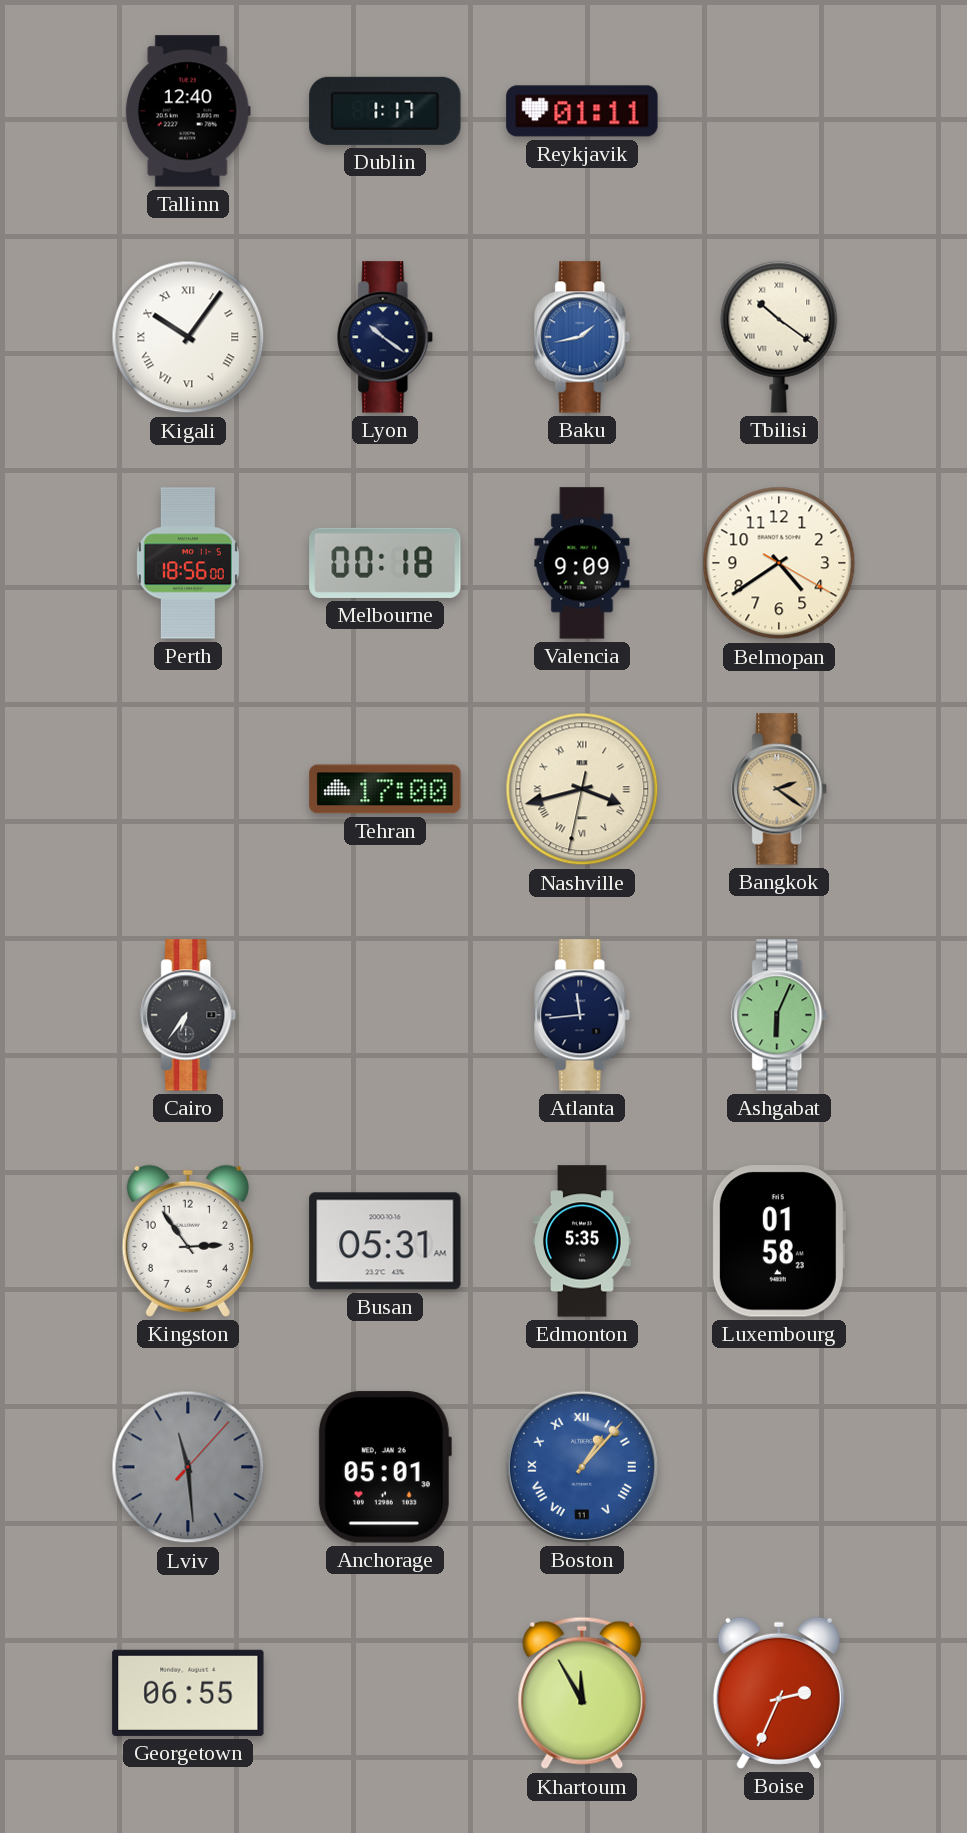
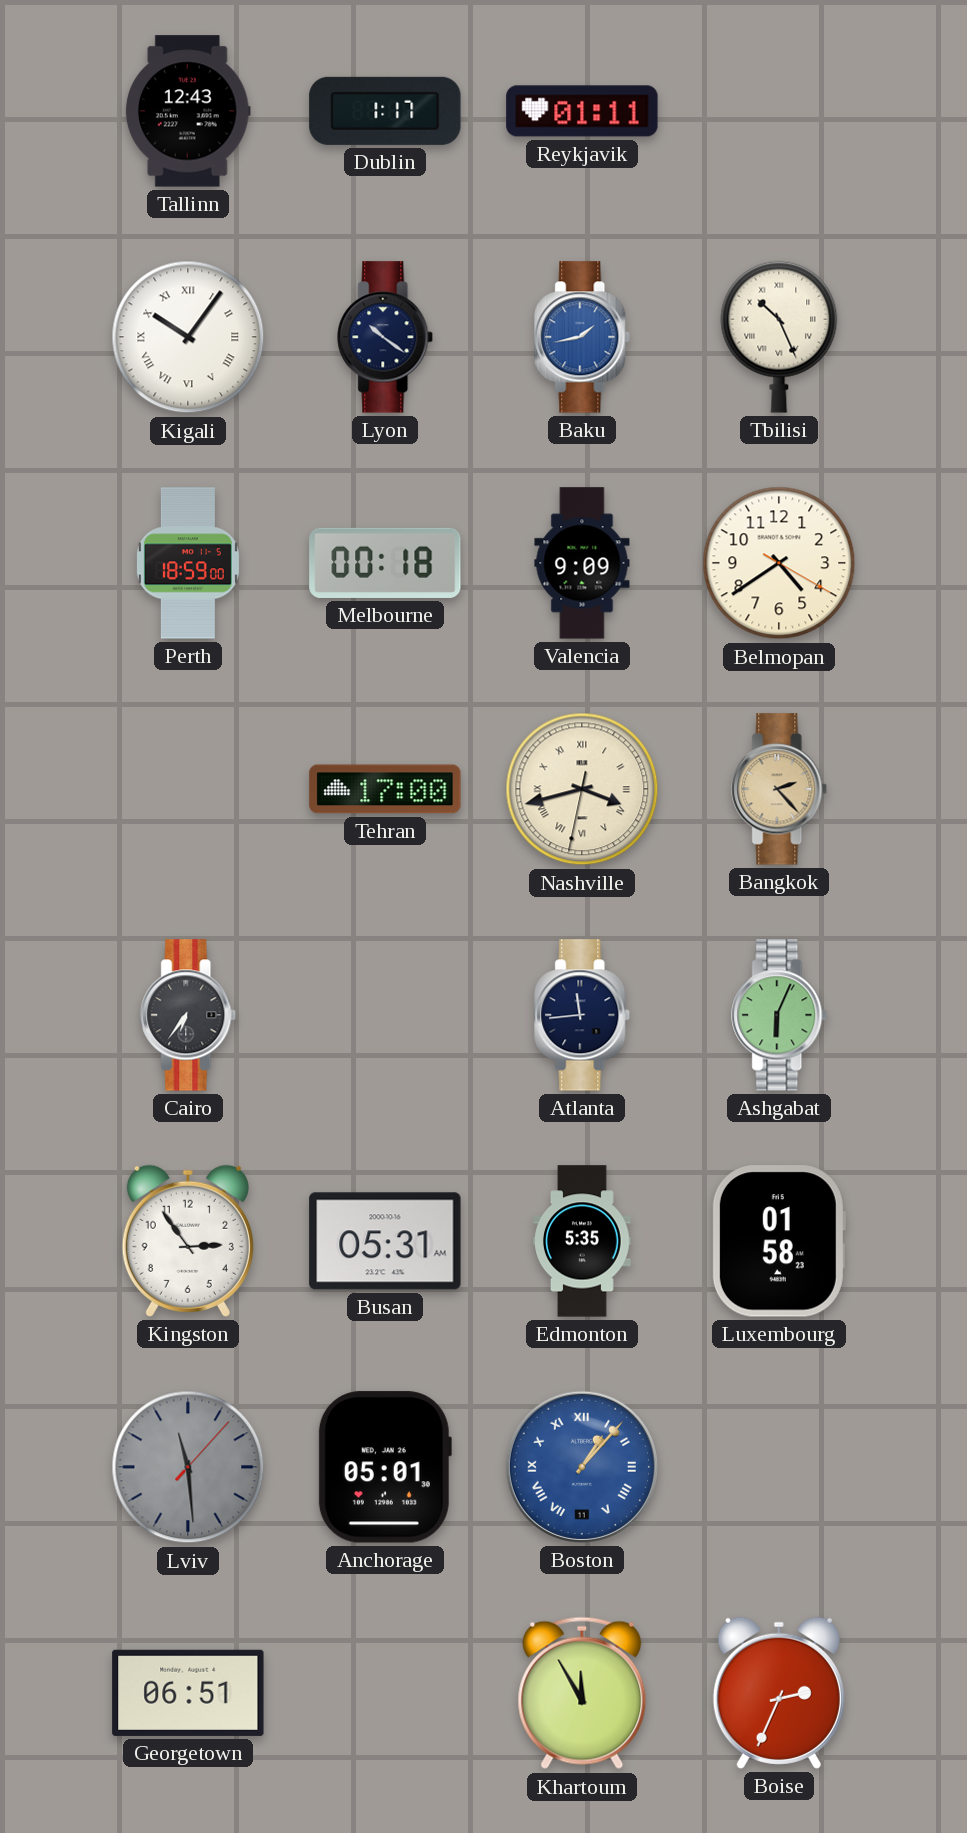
Tallinn: 12:40 -> 12:43
Tbilisi: 10:21 -> 10:26
Perth: 18:56 -> 18:59
Bangkok: 2:21 -> 2:23
Georgetown: 06:55 -> 06:51
